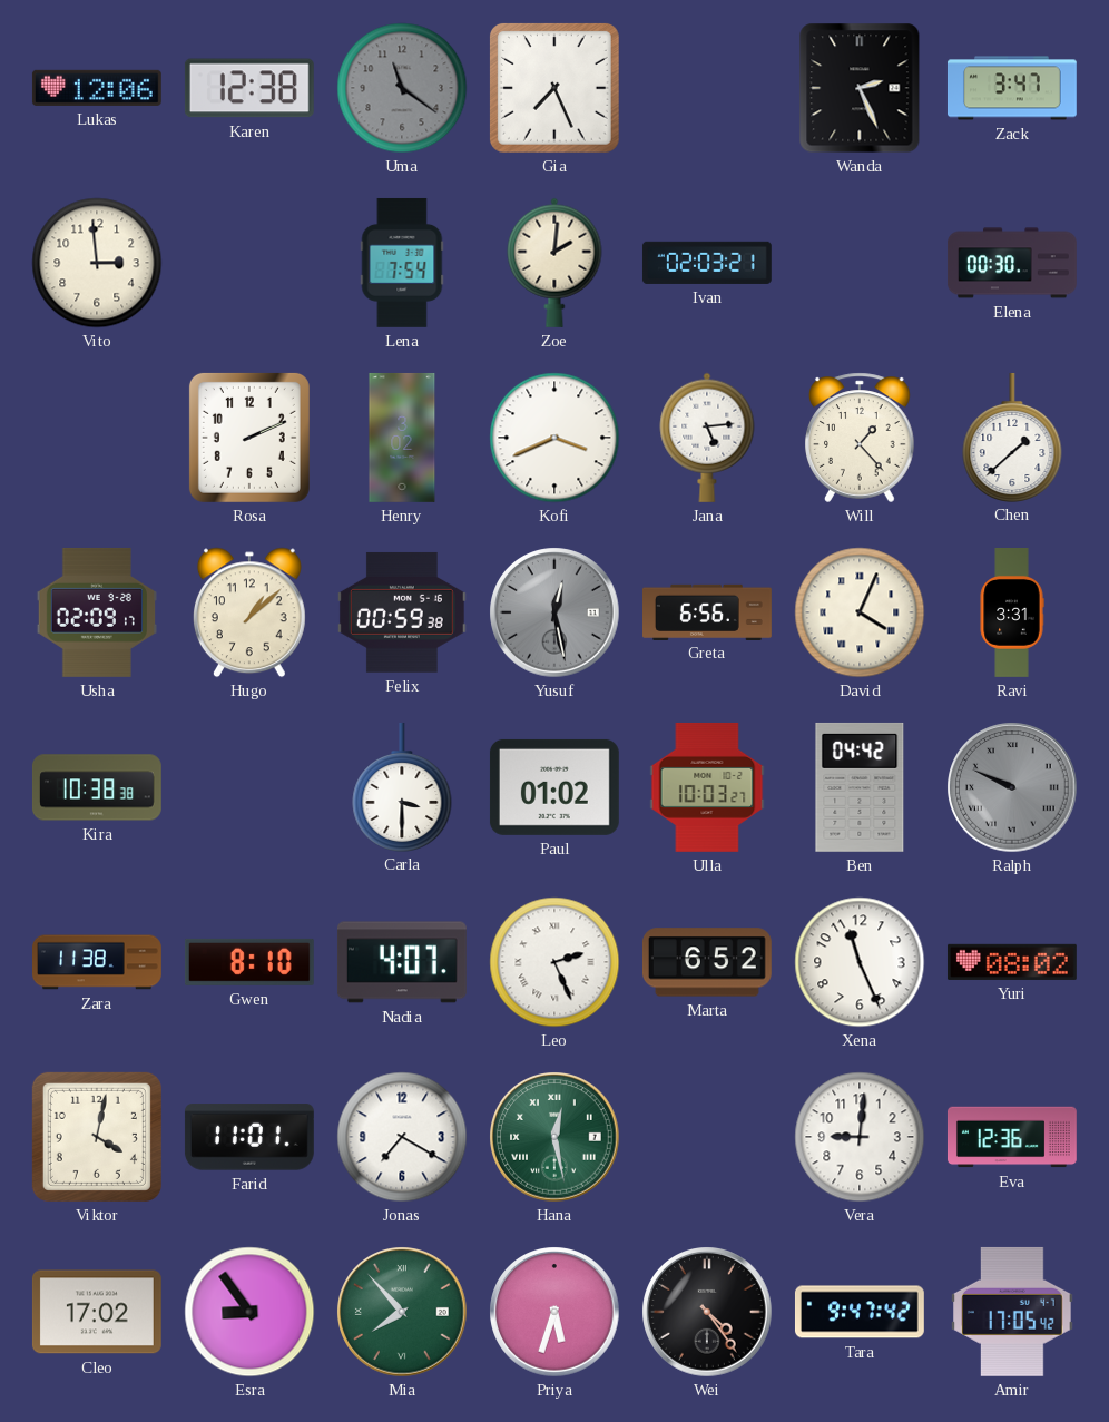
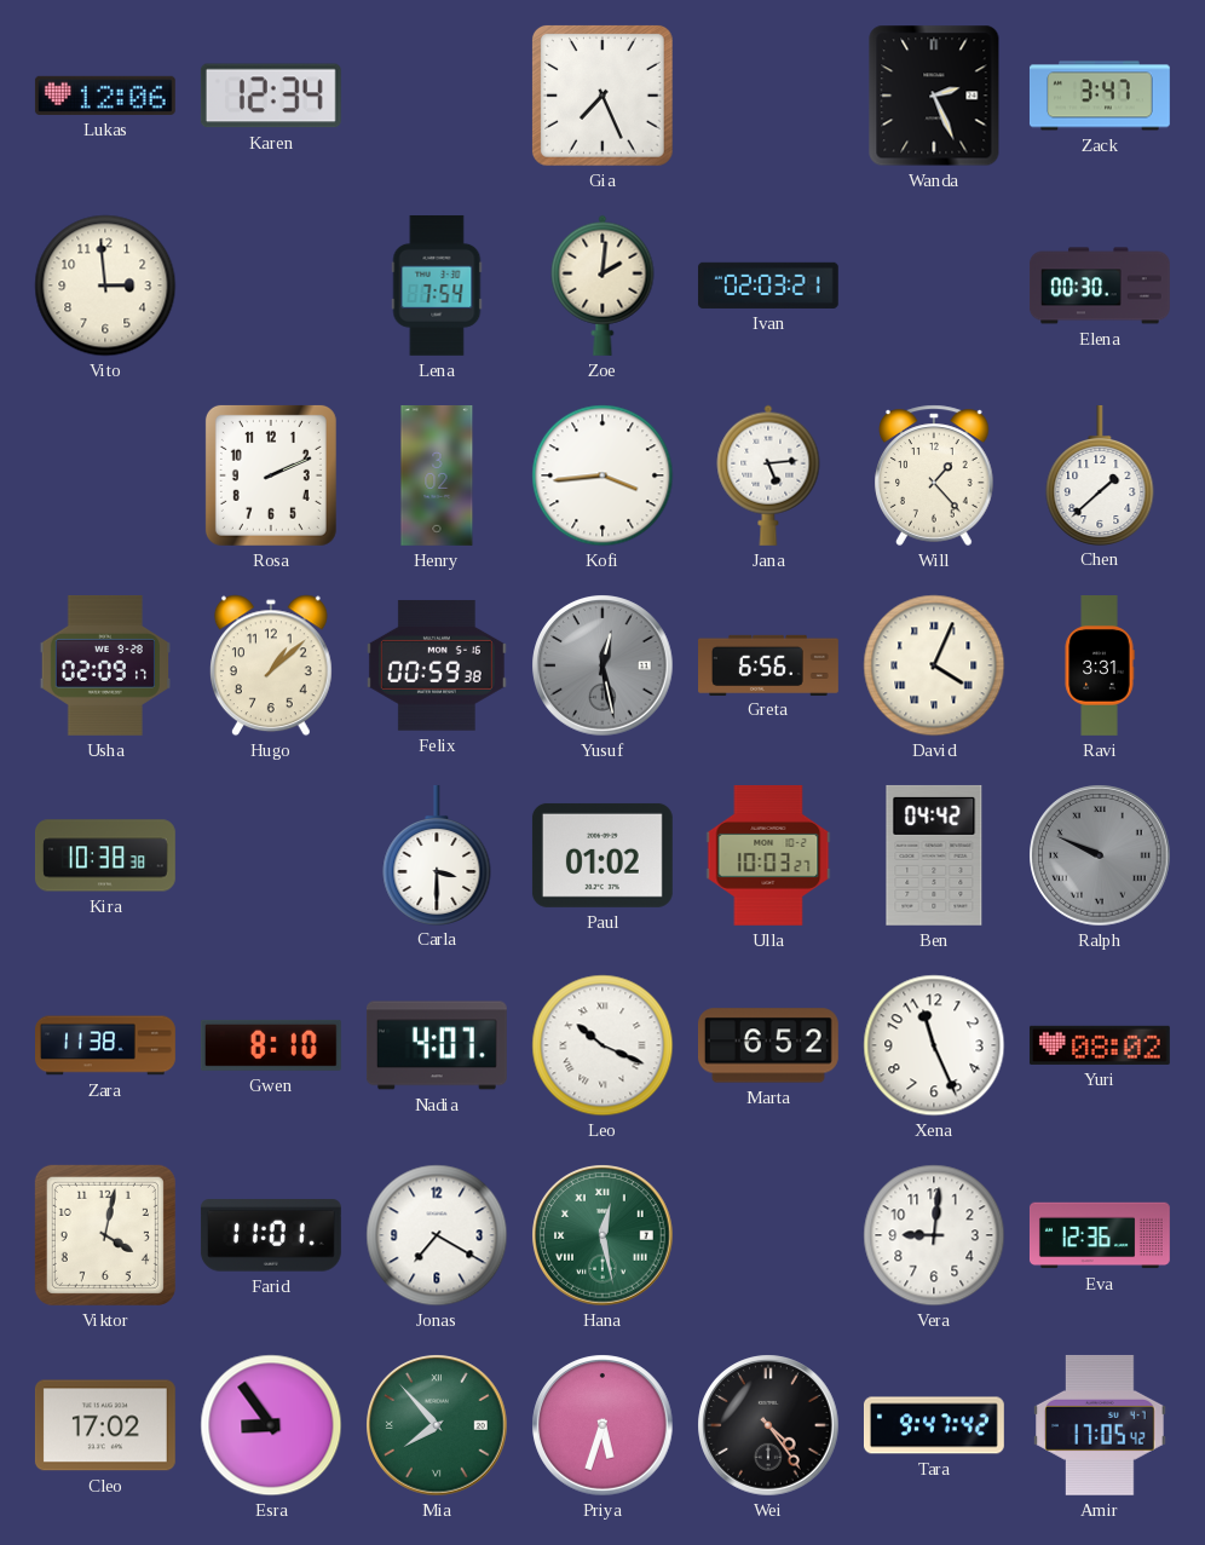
Karen: 12:38 -> 12:34
Uma: 11:21 -> none
Kofi: 3:41 -> 3:44
Leo: 2:26 -> 10:19
